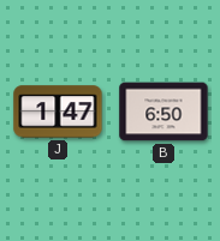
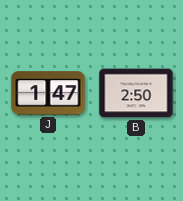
B: 6:50 -> 2:50
